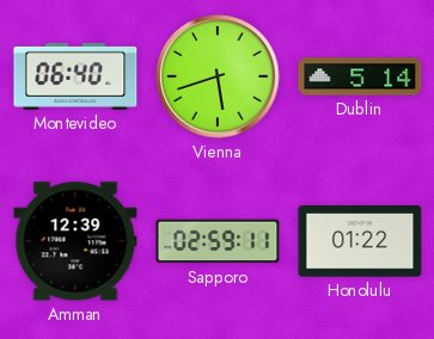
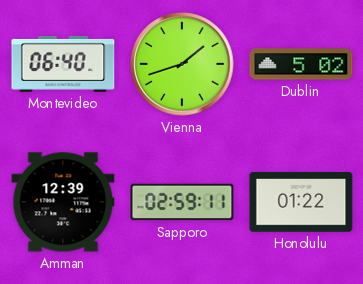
Vienna: 5:42 -> 1:42
Dublin: 5:14 -> 5:02
